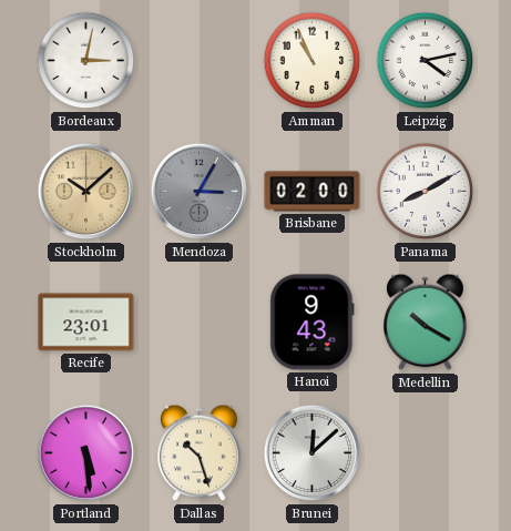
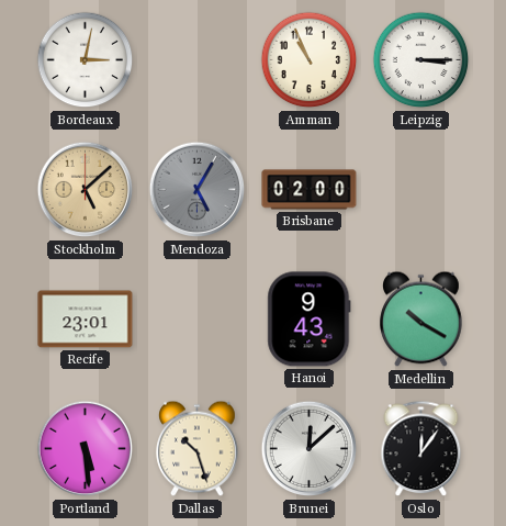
Leipzig: 4:13 -> 3:15
Stockholm: 10:08 -> 5:08
Mendoza: 3:05 -> 5:05
Panama: 8:10 -> none
Oslo: none -> 12:06
